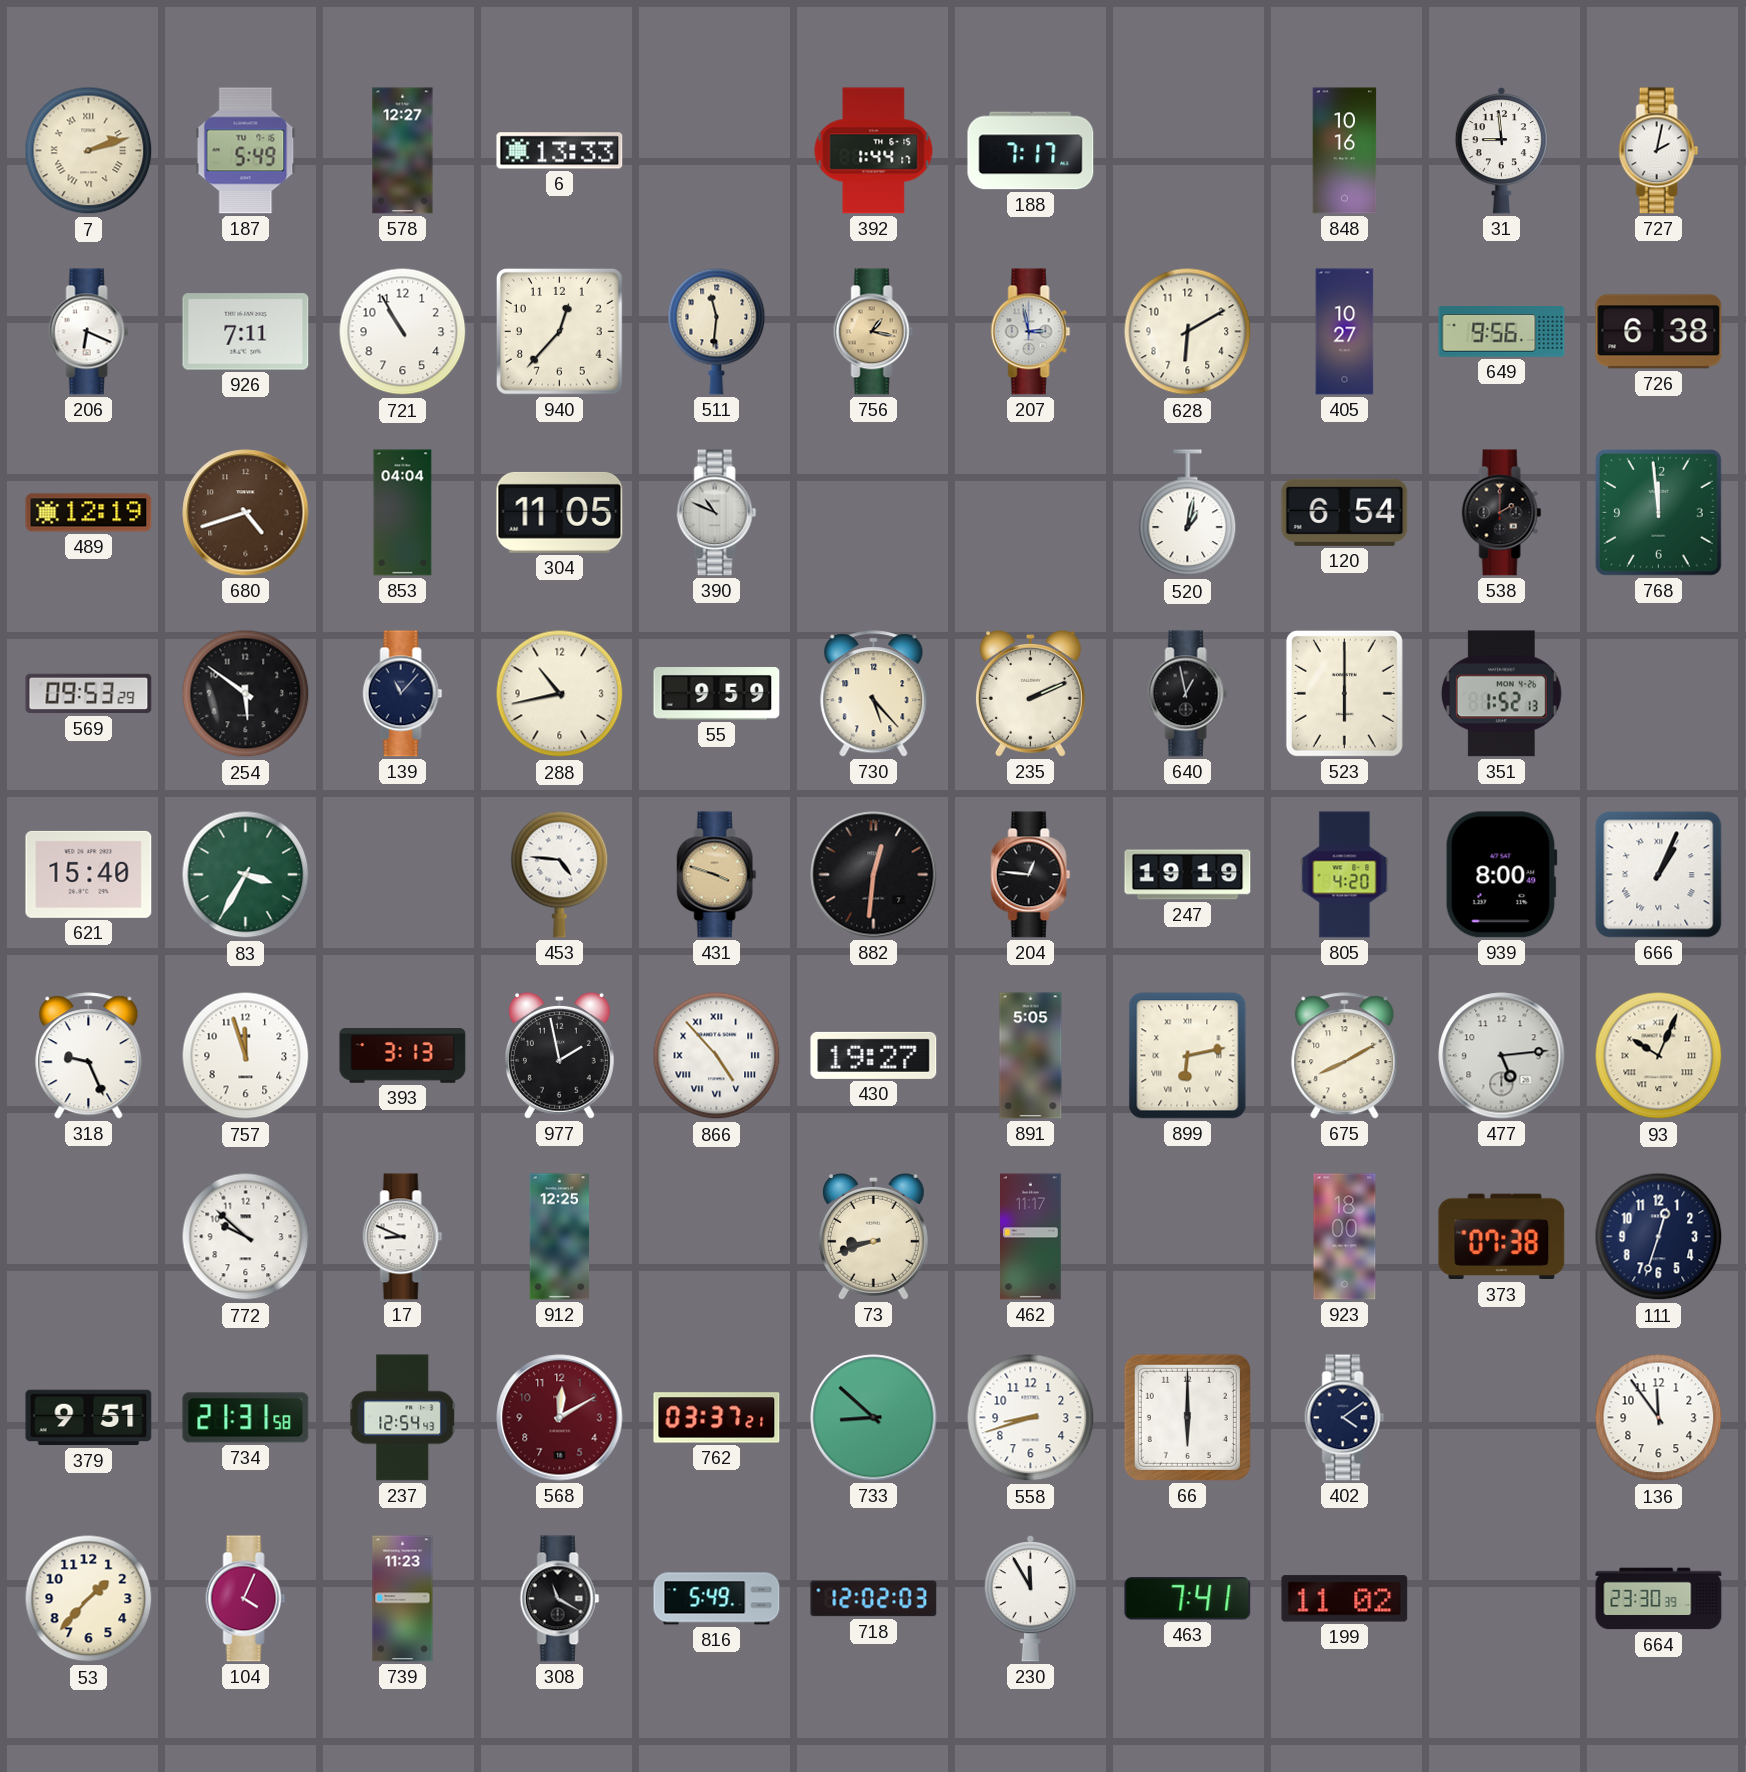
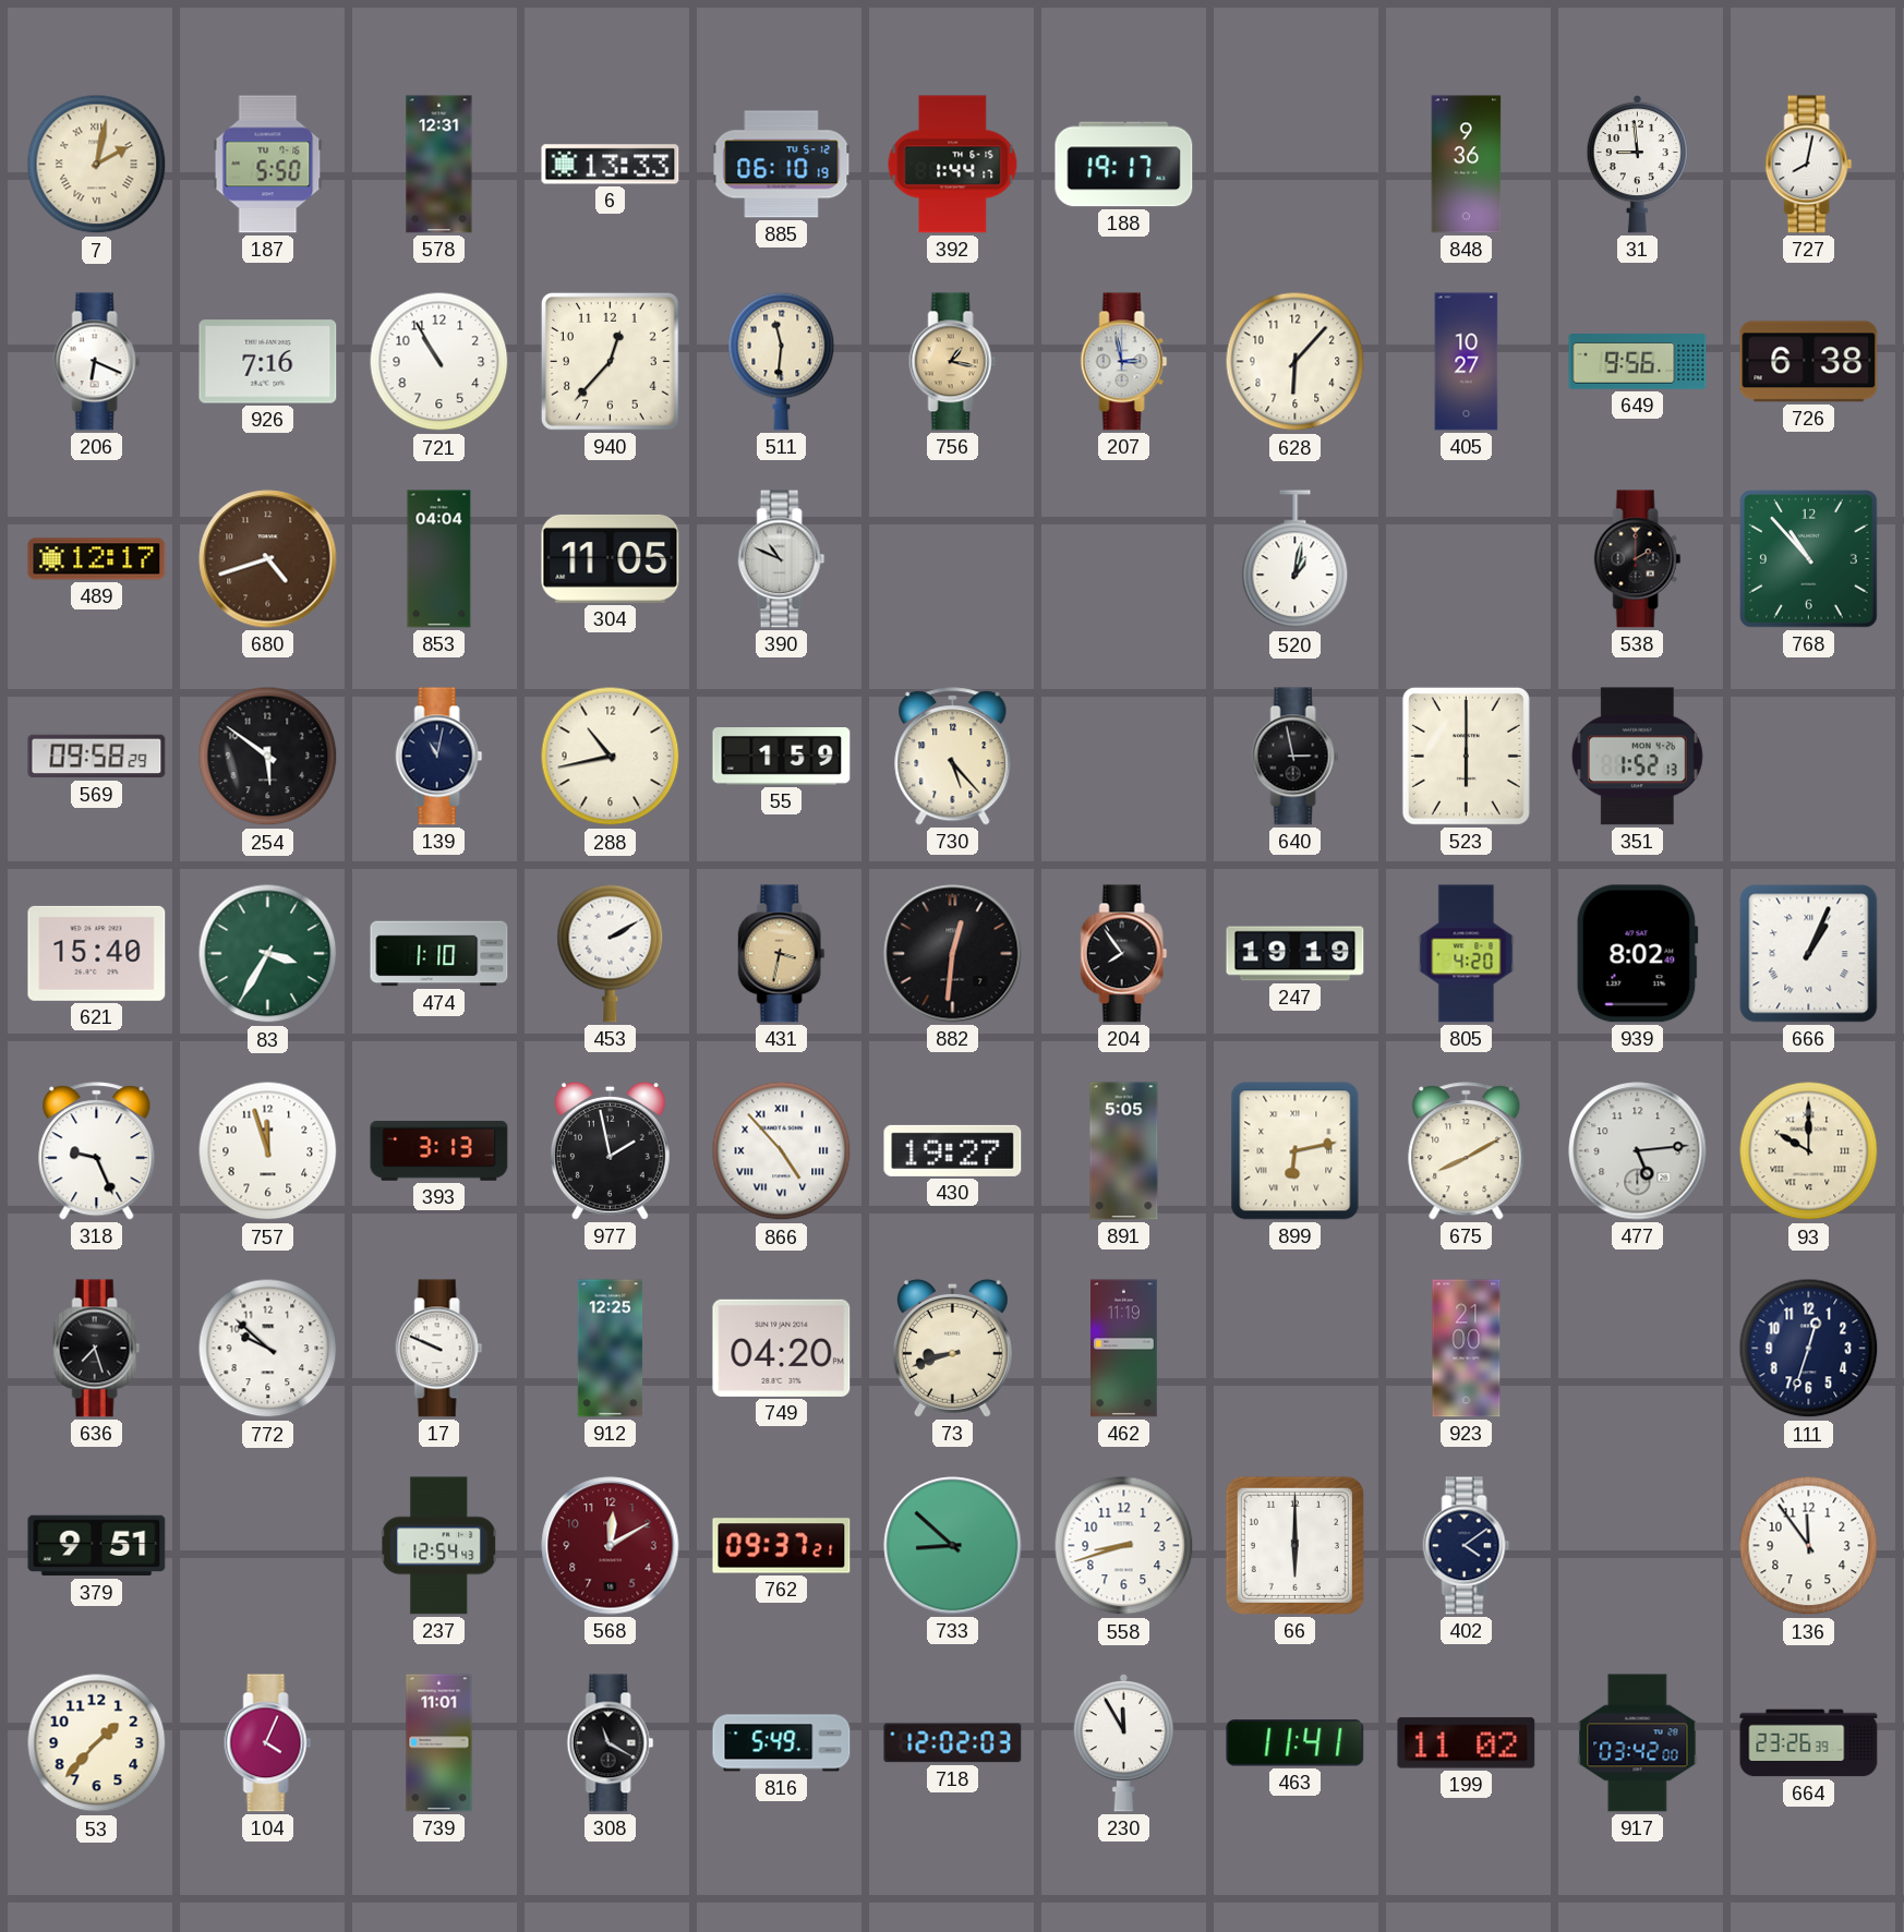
7: 2:12 -> 2:02
187: 5:49 -> 5:50
578: 12:27 -> 12:31
885: none -> 06:10
188: 7:17 -> 19:17
848: 10:16 -> 9:36
727: 2:02 -> 8:02
926: 7:11 -> 7:16
628: 6:10 -> 6:07
489: 12:19 -> 12:17
120: 6:54 -> none
768: 11:59 -> 10:53
569: 09:53 -> 09:58
139: 11:07 -> 11:02
55: 9:59 -> 1:59
235: 2:11 -> none
640: 12:58 -> 2:58
474: none -> 1:10
453: 4:46 -> 2:10
431: 3:48 -> 3:32
204: 12:46 -> 7:54
939: 8:00 -> 8:02
93: 10:04 -> 10:00
636: none -> 7:27
17: 8:49 -> 9:49
749: none -> 04:20
462: 11:17 -> 11:19
923: 18:00 -> 21:00
373: 07:38 -> none
734: 21:31 -> none
762: 03:37 -> 09:37
739: 11:23 -> 11:01
463: 7:41 -> 11:41
917: none -> 03:42
664: 23:30 -> 23:26
